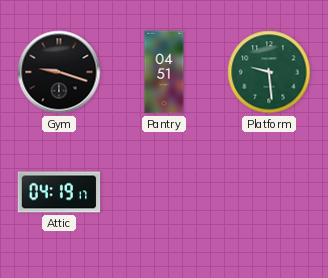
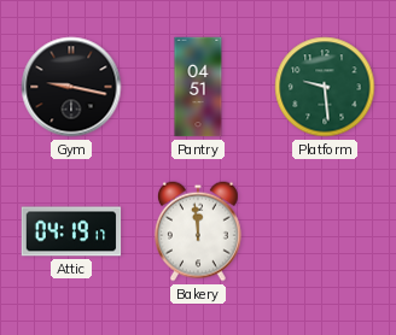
Gym: 9:18 -> 9:17
Bakery: none -> 11:59
